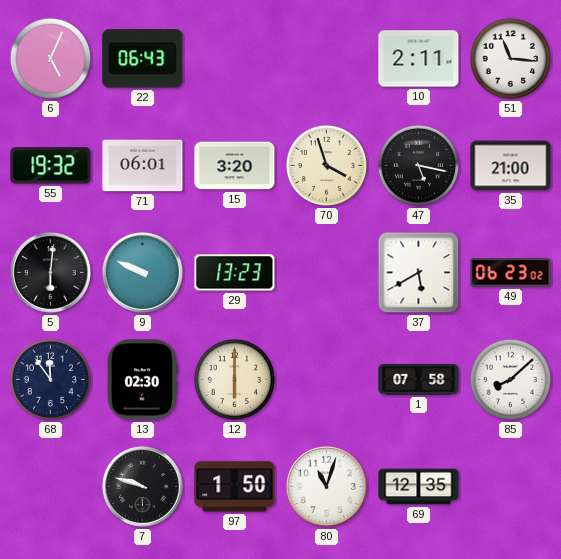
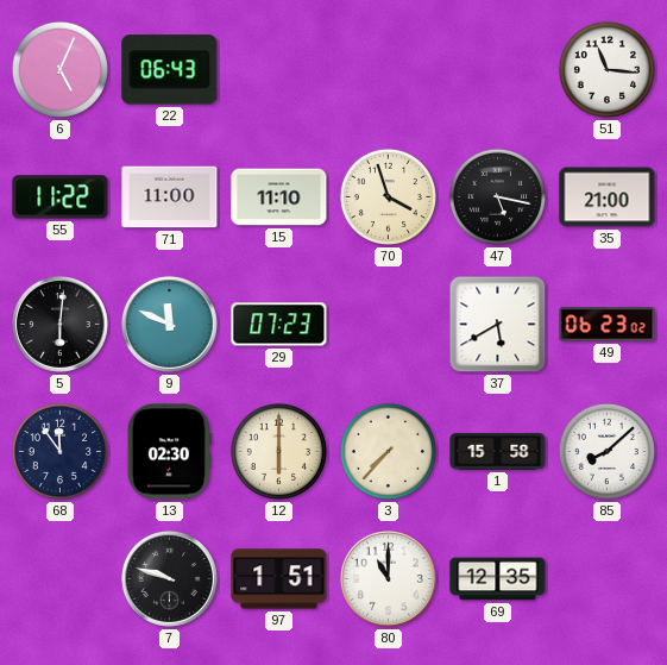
10: 2:11 -> none
55: 19:32 -> 11:22
71: 06:01 -> 11:00
15: 3:20 -> 11:10
9: 9:49 -> 11:49
29: 13:23 -> 07:23
3: none -> 7:37
1: 07:58 -> 15:58
97: 1:50 -> 1:51
80: 11:03 -> 11:00
